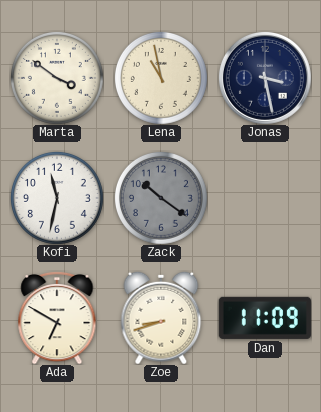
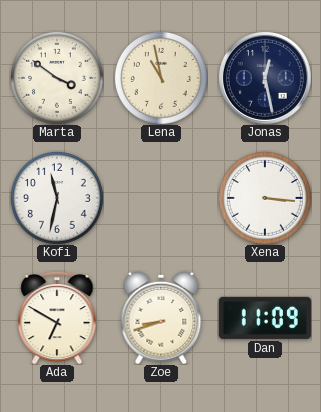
Jonas: 3:28 -> 12:28
Zack: 10:21 -> none
Xena: none -> 3:16
